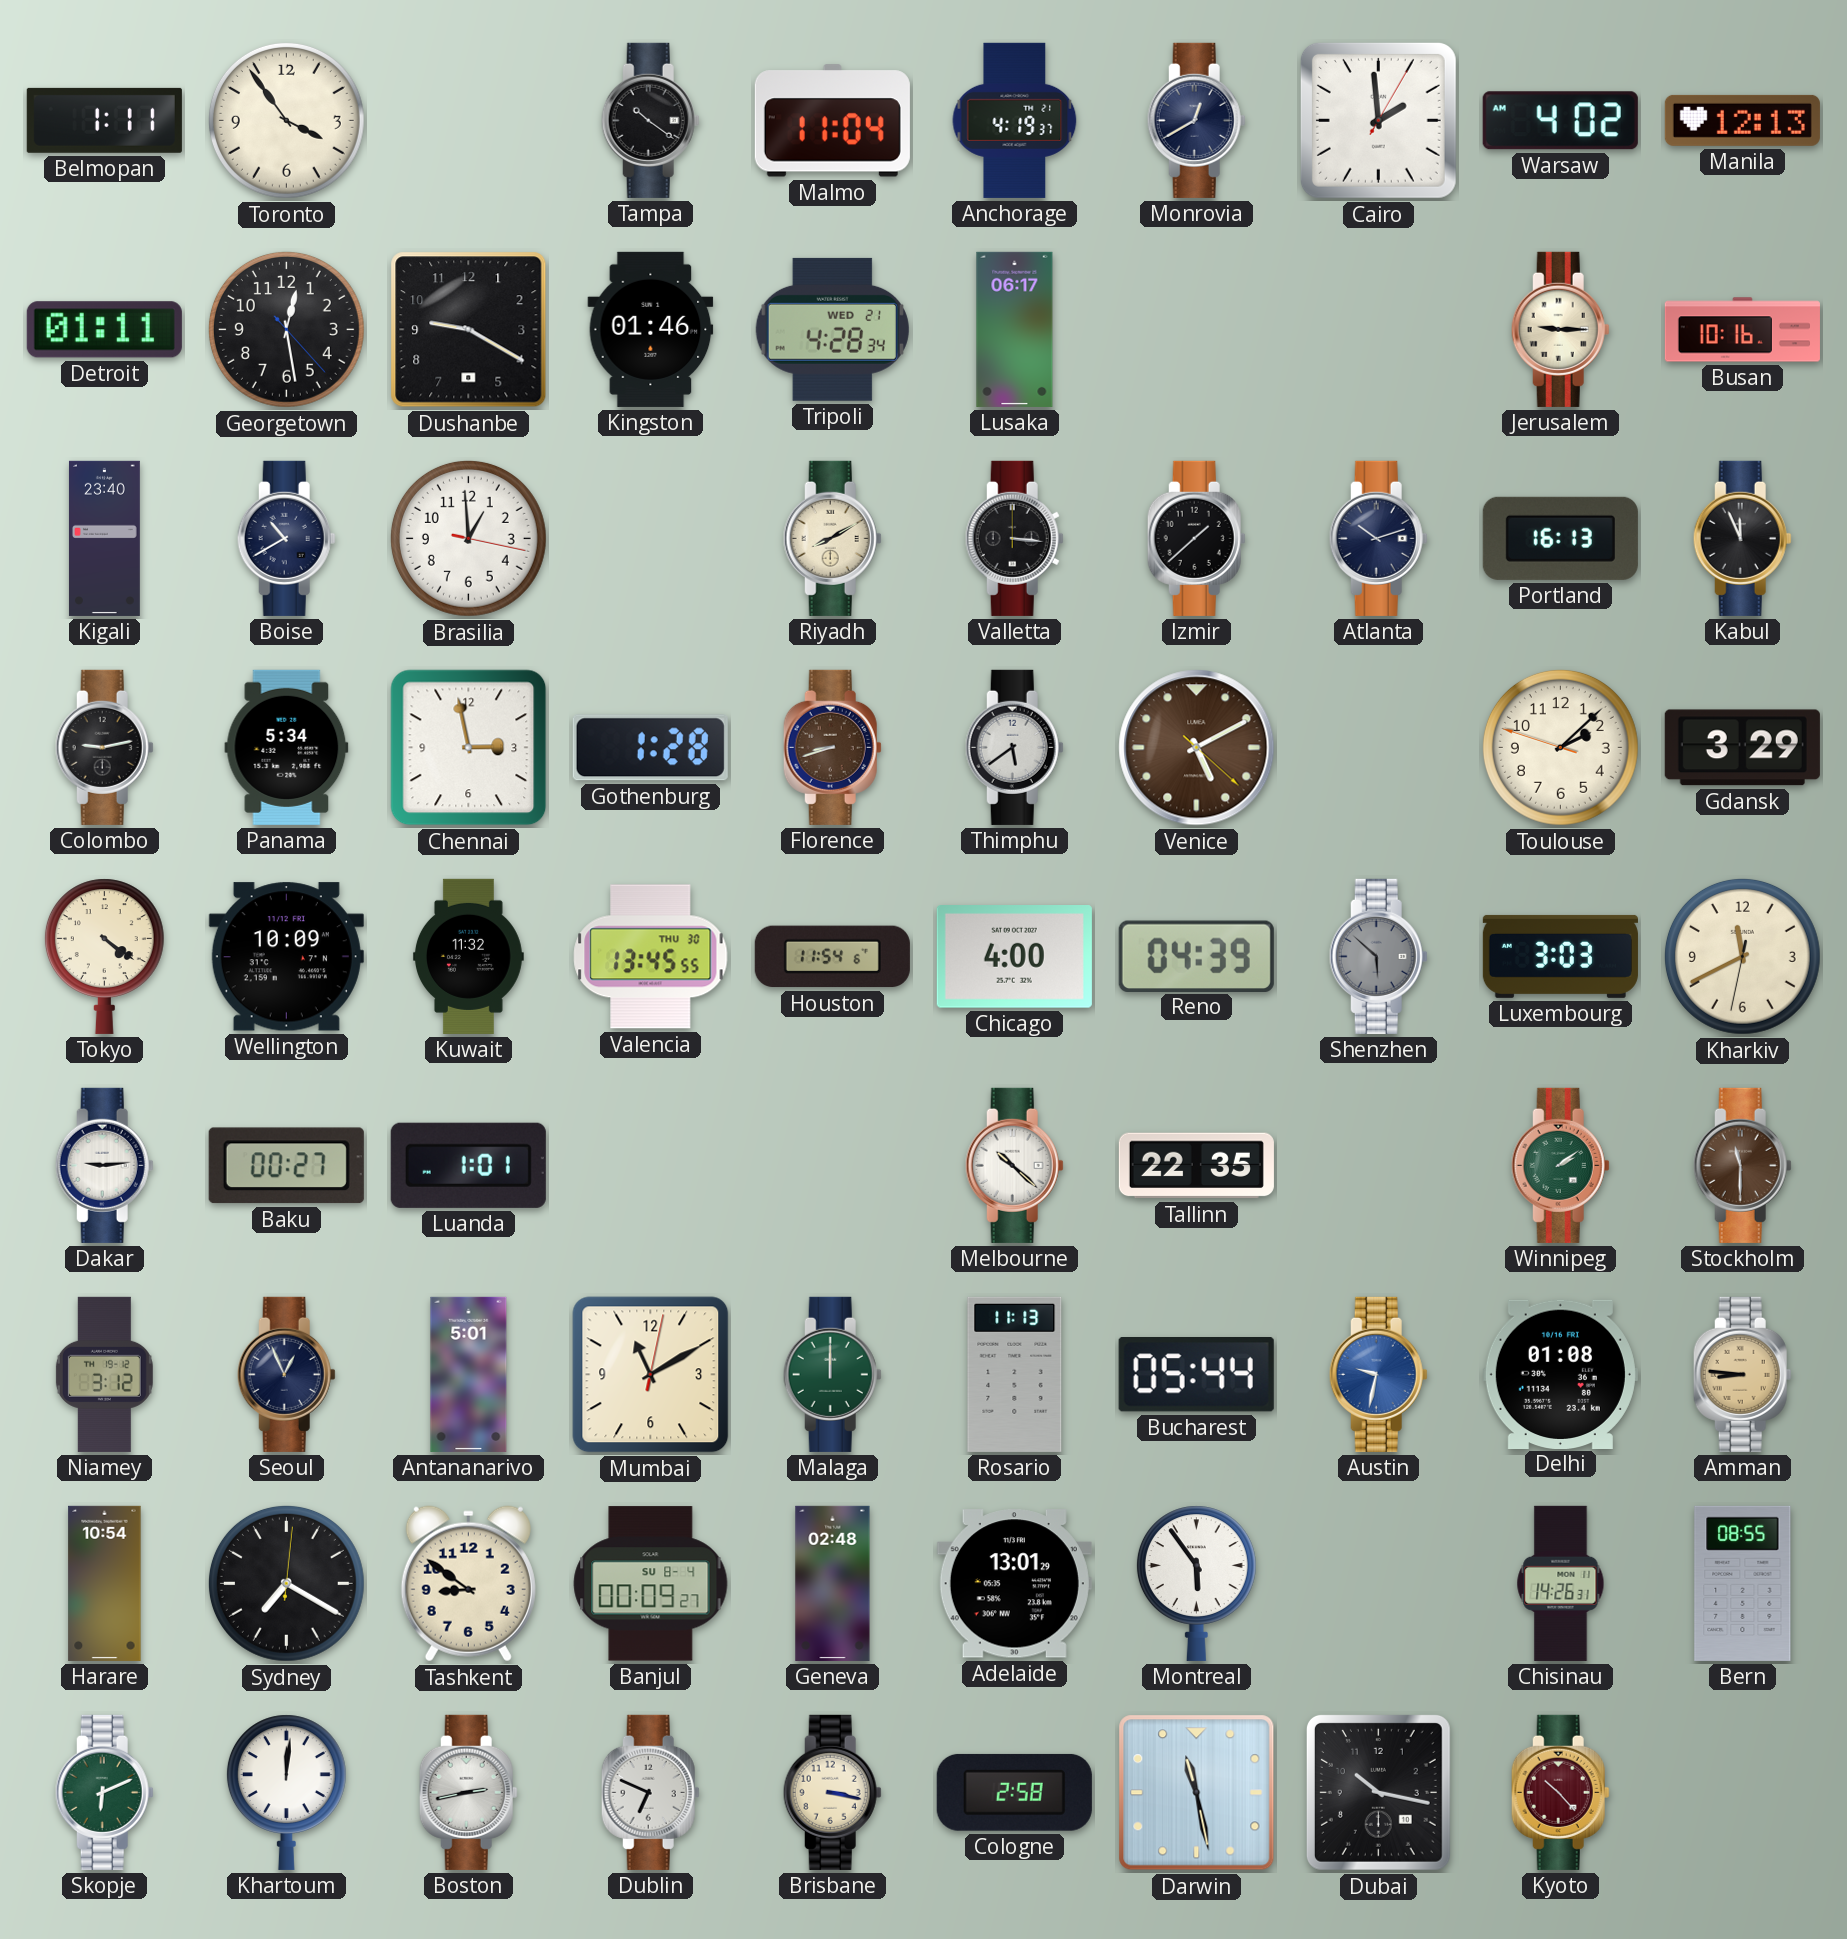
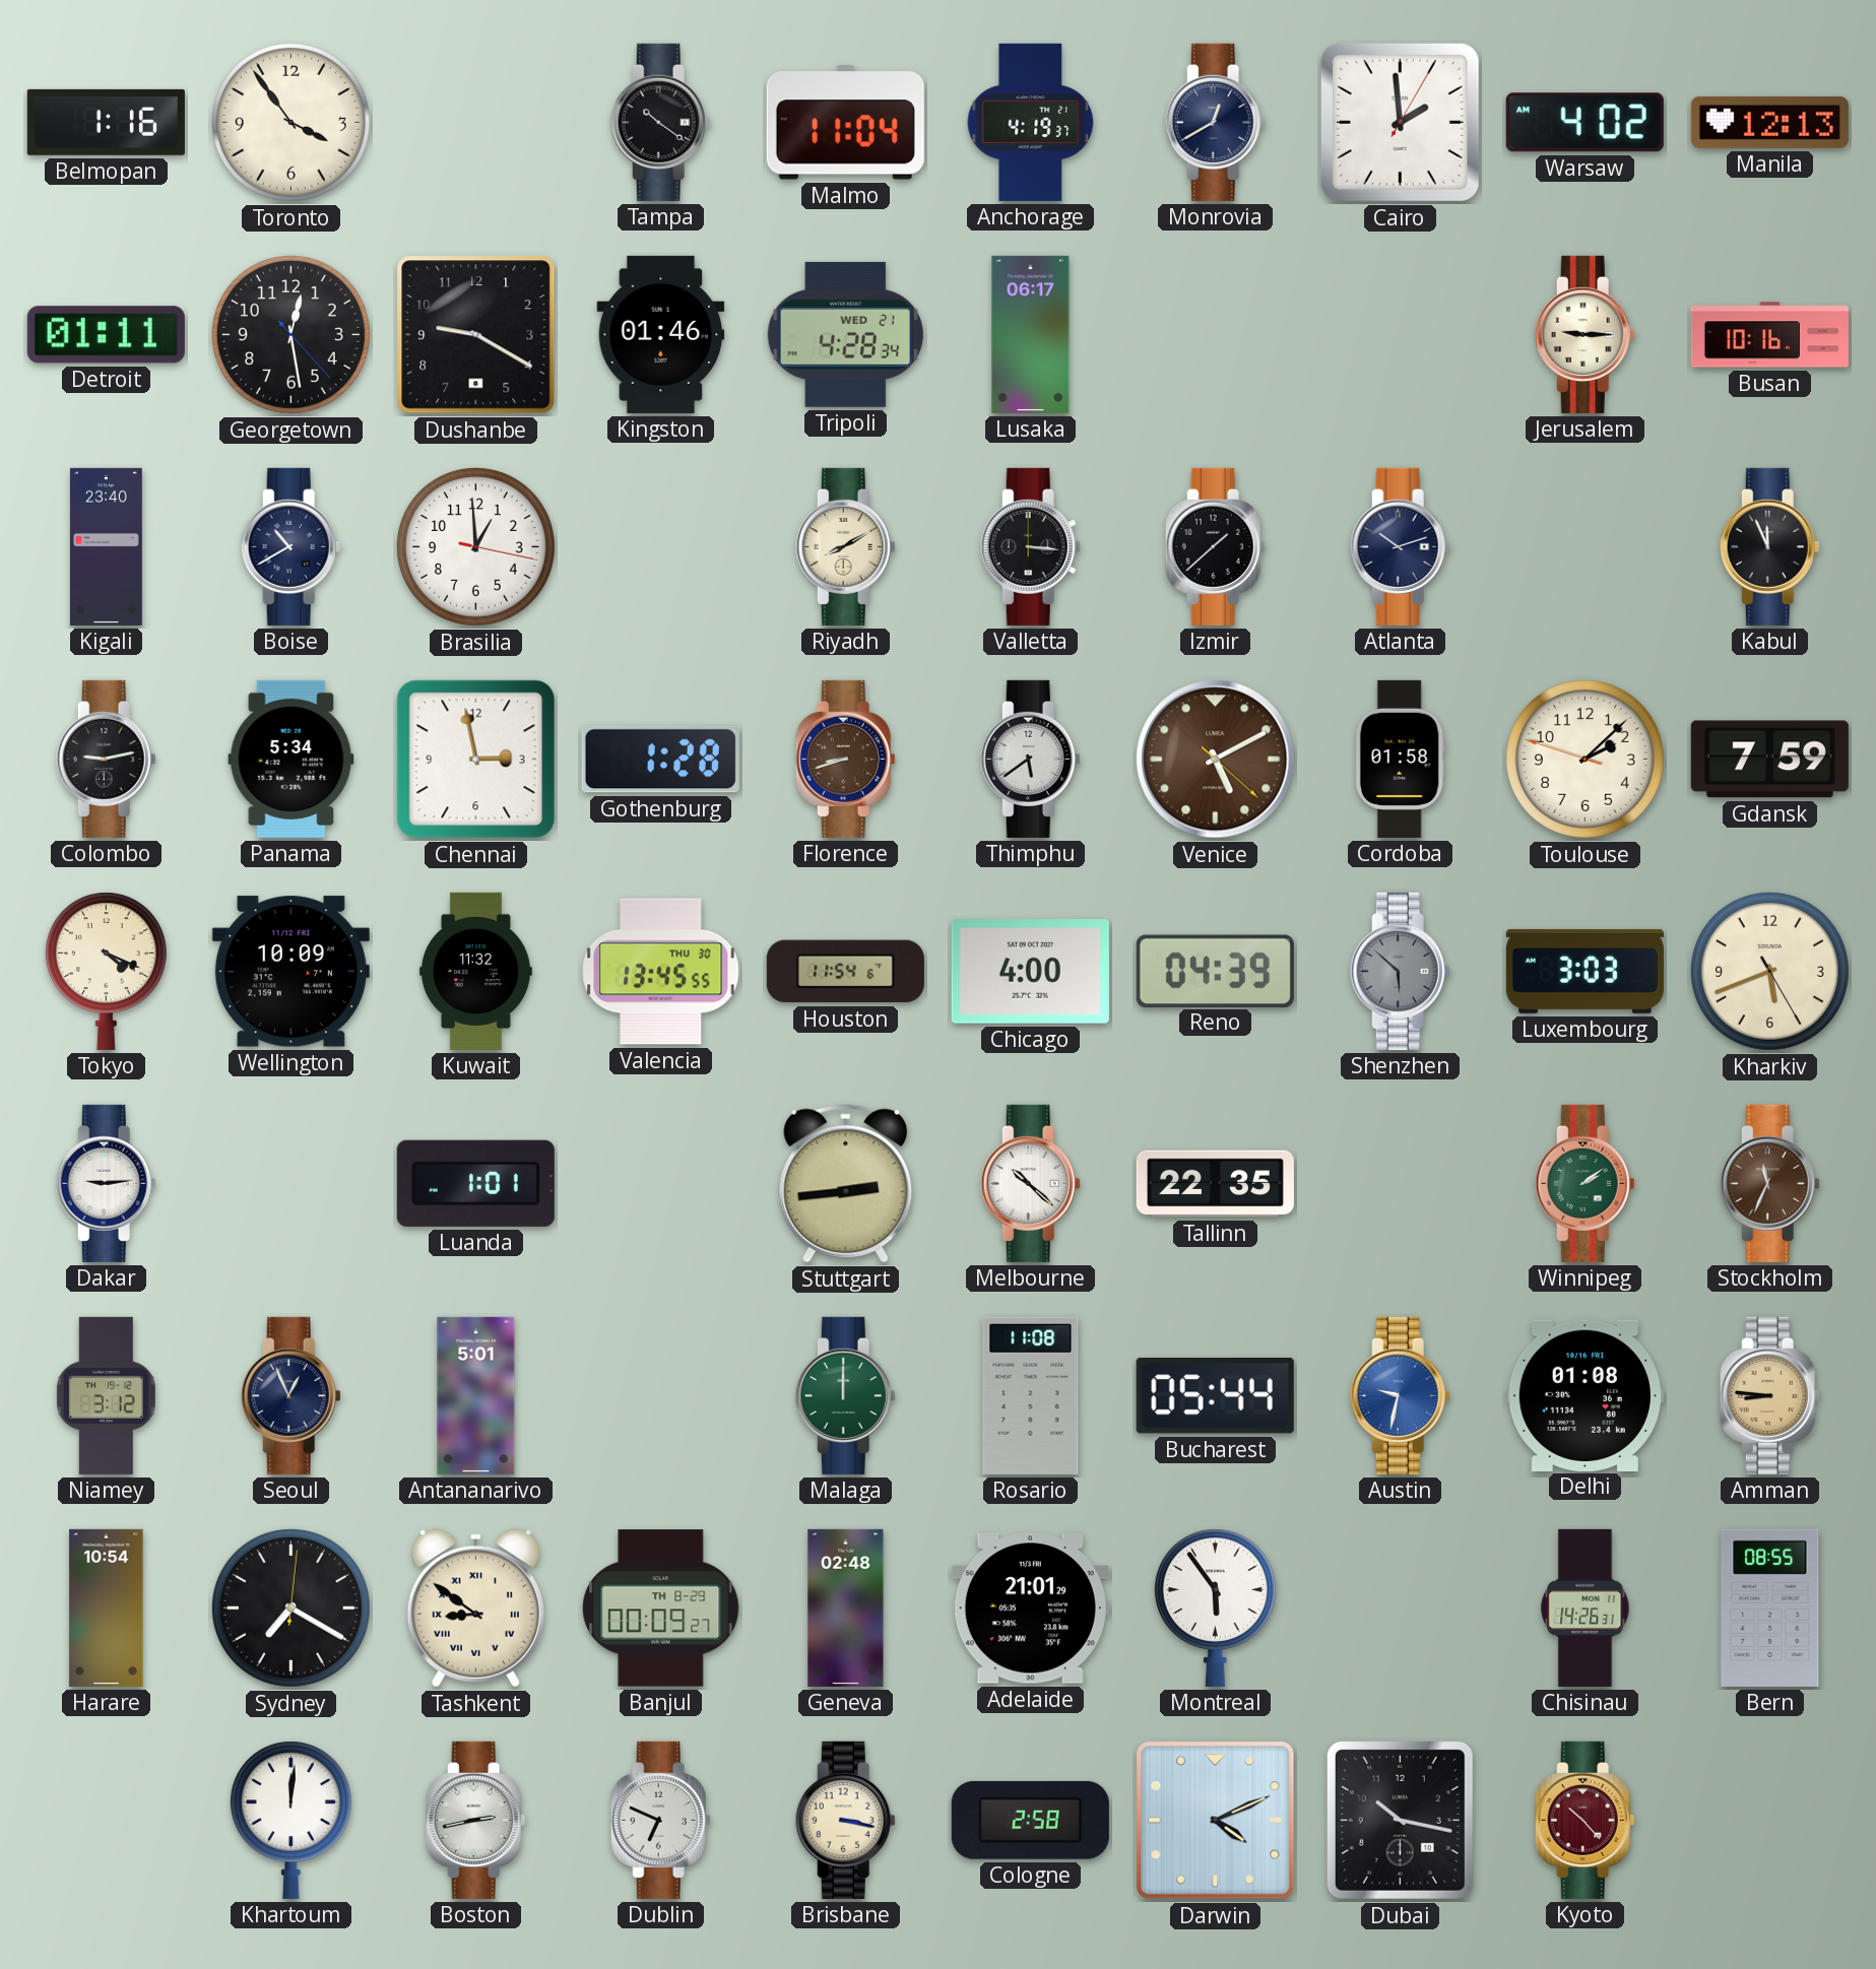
Belmopan: 1:11 -> 1:16
Portland: 16:13 -> none
Cordoba: none -> 01:58
Gdansk: 3:29 -> 7:59
Tokyo: 4:21 -> 4:19
Kharkiv: 11:40 -> 5:41
Baku: 00:27 -> none
Stuttgart: none -> 2:44
Stockholm: 11:30 -> 11:34
Mumbai: 11:10 -> none
Rosario: 11:13 -> 11:08
Tashkent numerals: Arabic -> Roman
Banjul date: SU 8-4 -> TH 8-29
Adelaide: 13:01 -> 21:01
Skopje: 6:11 -> none
Darwin: 11:28 -> 4:11
